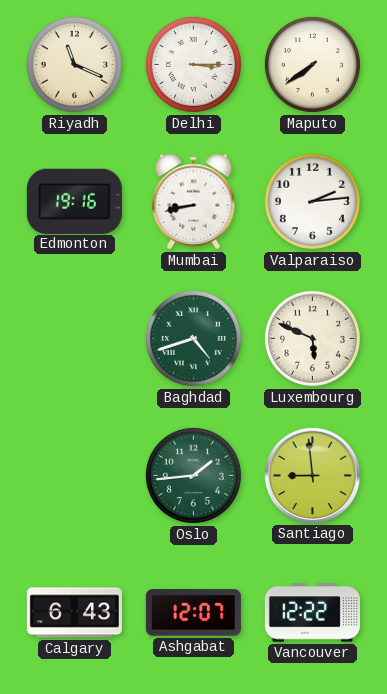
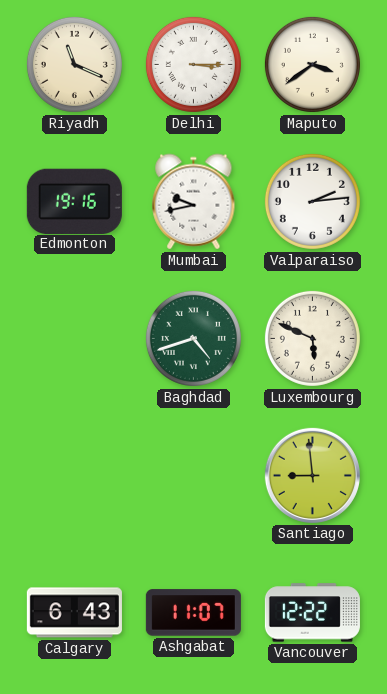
Maputo: 7:39 -> 3:39
Mumbai: 8:43 -> 9:43
Oslo: 1:44 -> none
Ashgabat: 12:07 -> 11:07
